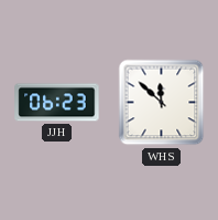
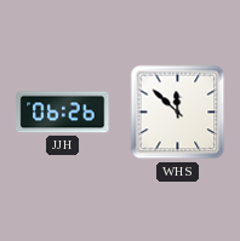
JJH: 06:23 -> 06:26
